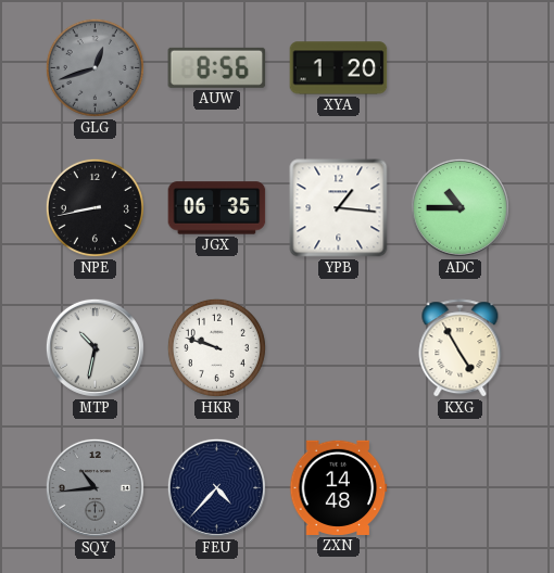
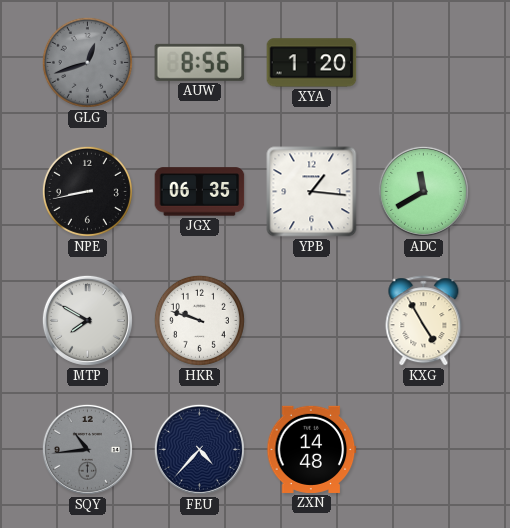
ADC: 10:45 -> 11:40
MTP: 10:32 -> 7:50
